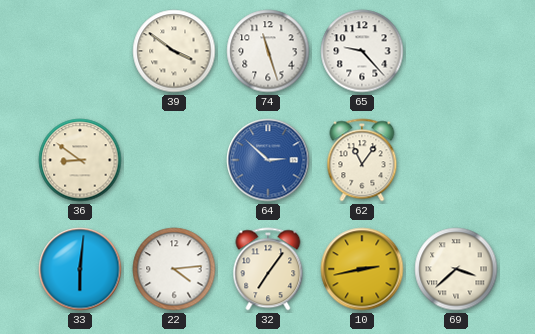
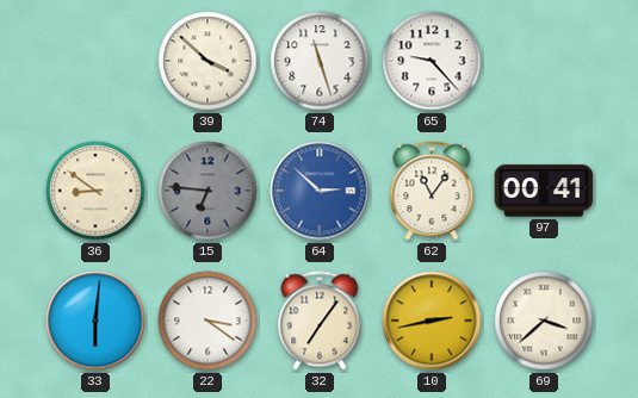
39: 3:51 -> 3:52
15: none -> 6:46
97: none -> 00:41
22: 4:14 -> 3:21
